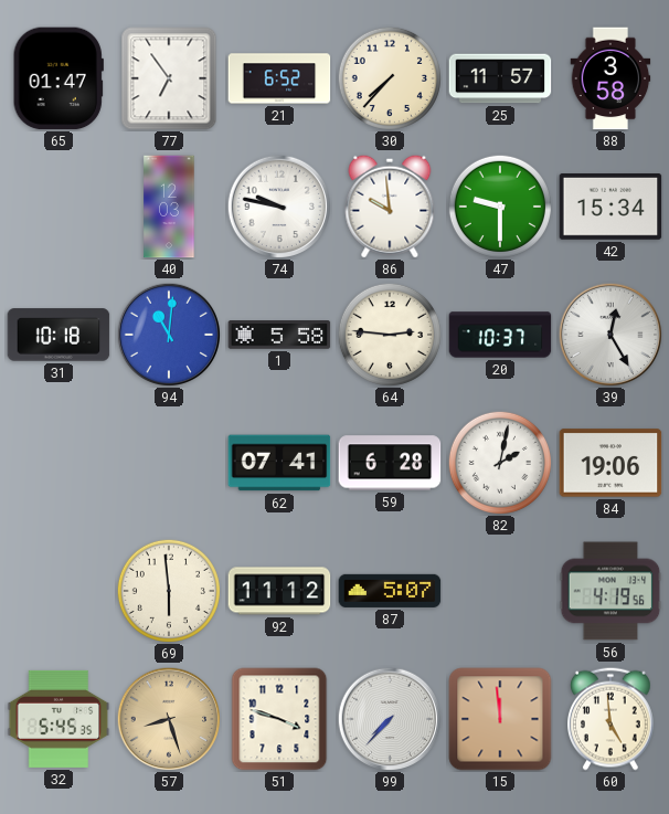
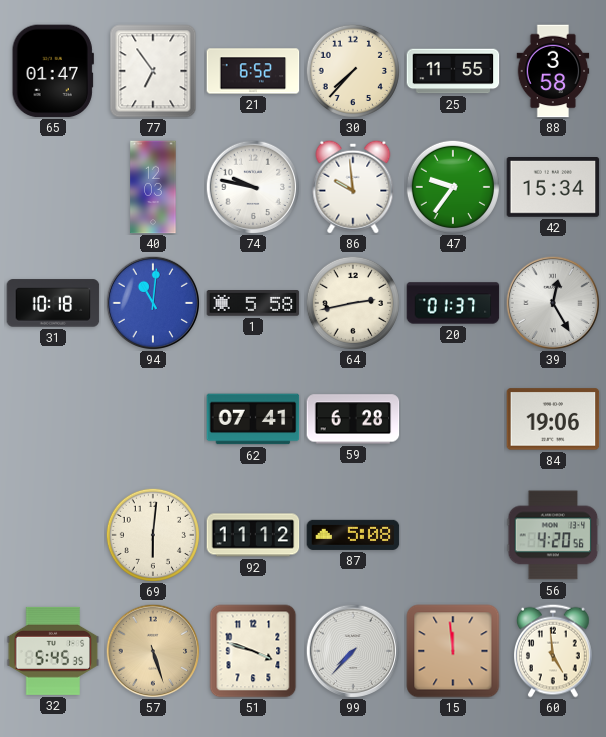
25: 11:57 -> 11:55
47: 9:30 -> 9:36
64: 2:46 -> 2:43
20: 10:37 -> 01:37
82: 2:02 -> none
69: 5:59 -> 6:01
87: 5:07 -> 5:08
56: 4:19 -> 4:20
57: 8:27 -> 5:27
